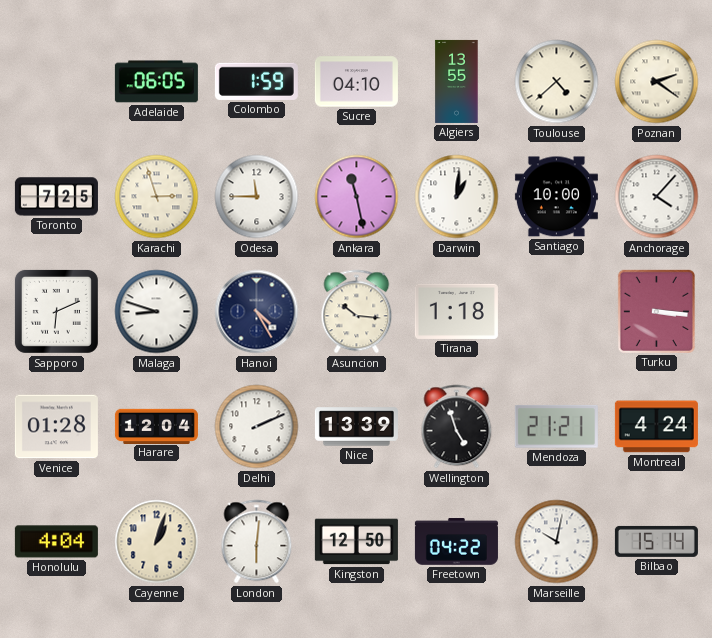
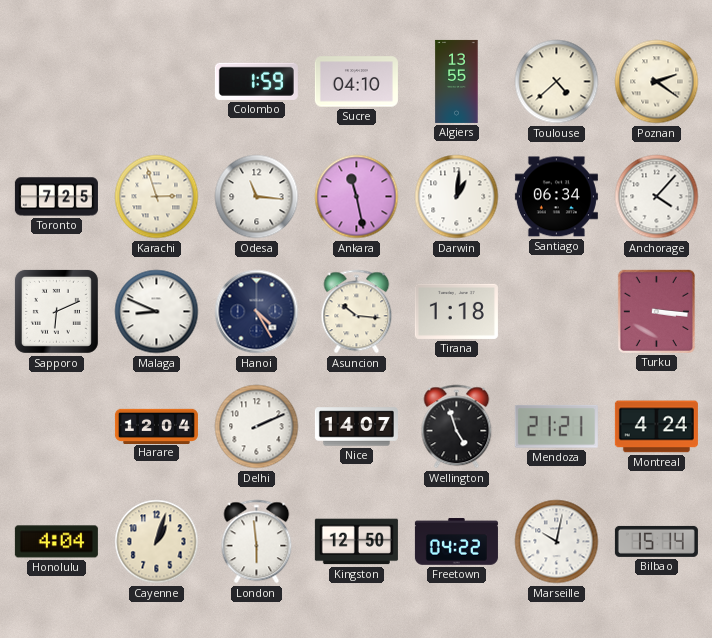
Adelaide: 06:05 -> none
Odesa: 11:45 -> 11:16
Santiago: 10:00 -> 06:34
Malaga: 8:48 -> 8:49
Venice: 01:28 -> none
Nice: 13:39 -> 14:07
London: 6:01 -> 5:59
